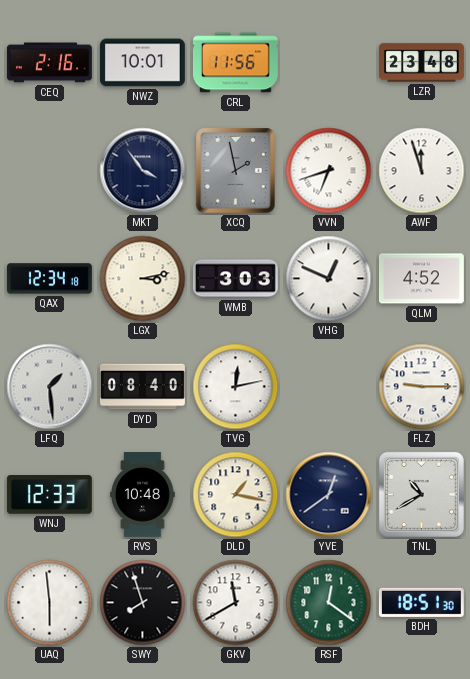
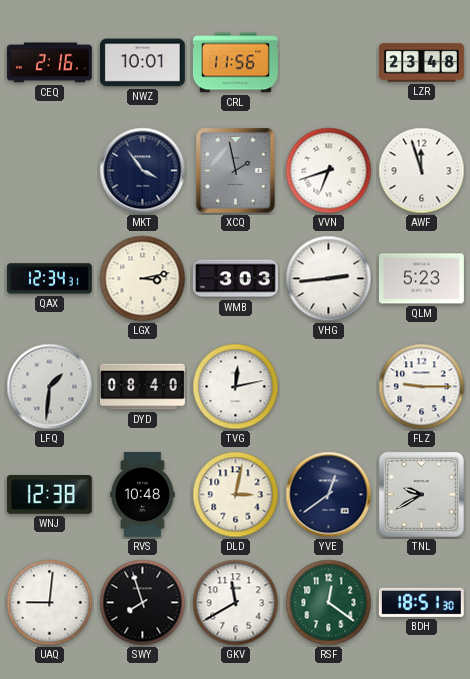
QAX: 12:34:18 -> 12:34:31
VHG: 12:49 -> 2:44
QLM: 4:52 -> 5:23
LFQ: 1:29 -> 1:31
WNJ: 12:33 -> 12:38
DLD: 1:17 -> 3:02
TNL: 10:40 -> 9:40
UAQ: 5:59 -> 9:01
